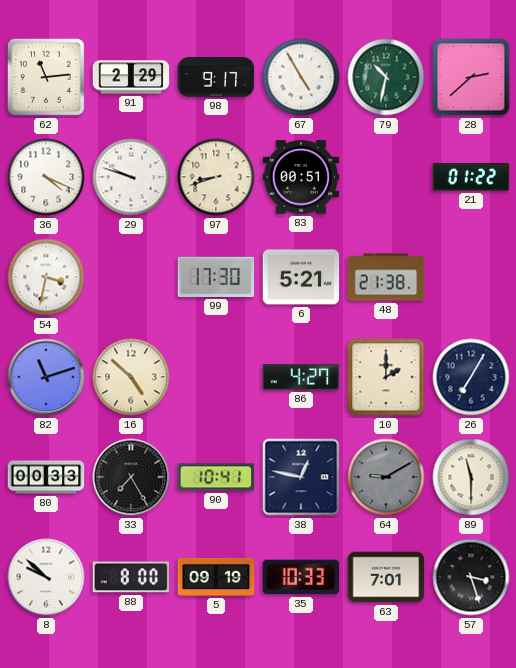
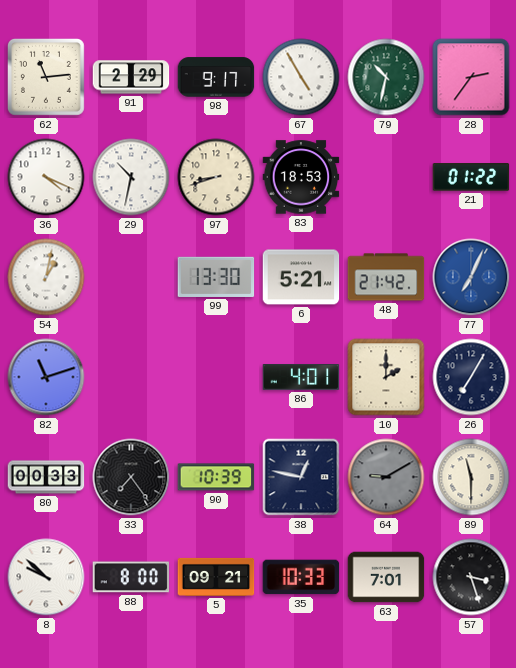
28: 2:38 -> 2:36
29: 9:48 -> 10:32
83: 00:51 -> 18:53
54: 3:32 -> 1:02
99: 17:30 -> 13:30
48: 21:38 -> 21:42
77: none -> 7:04
16: 4:52 -> none
86: 4:27 -> 4:01
33: 7:25 -> 7:24
90: 10:41 -> 10:39
5: 09:19 -> 09:21
